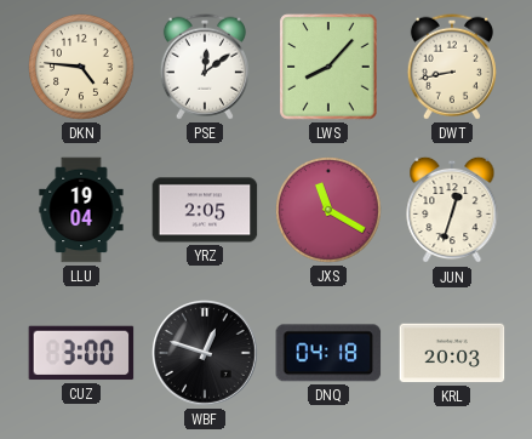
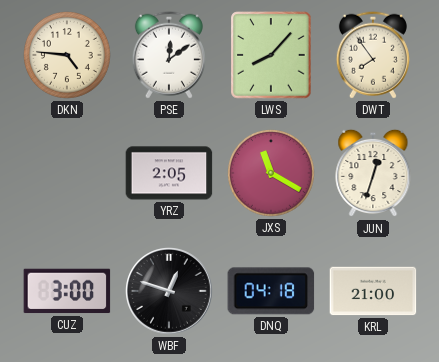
DWT: 8:43 -> 7:54
LLU: 19:04 -> none
KRL: 20:03 -> 21:00
